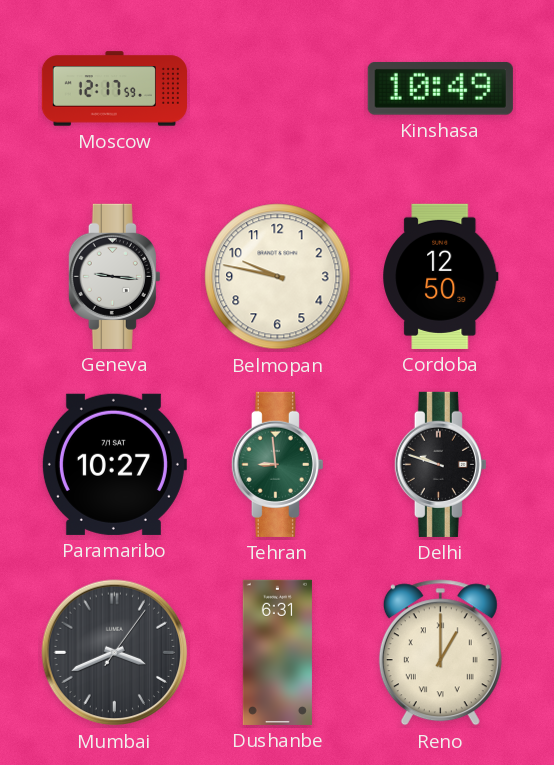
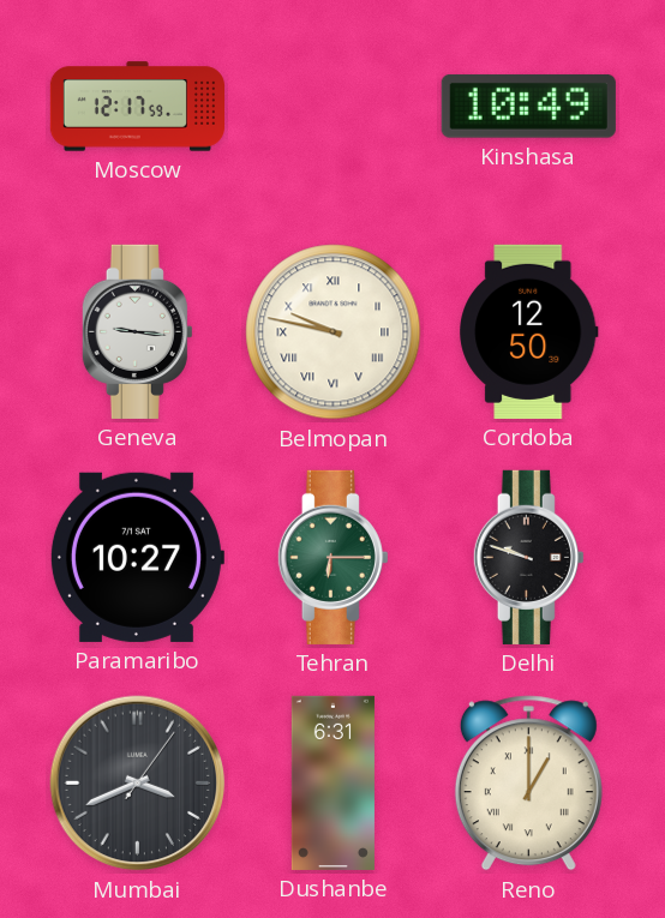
Belmopan numerals: Arabic -> Roman
Tehran: 8:59 -> 6:15
